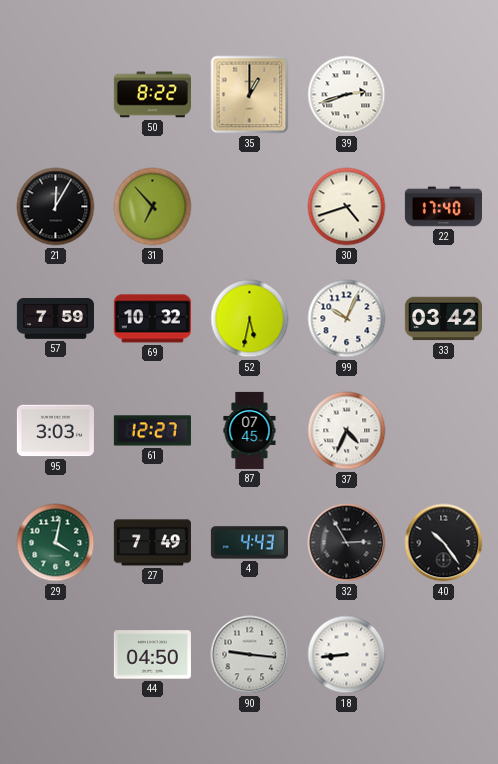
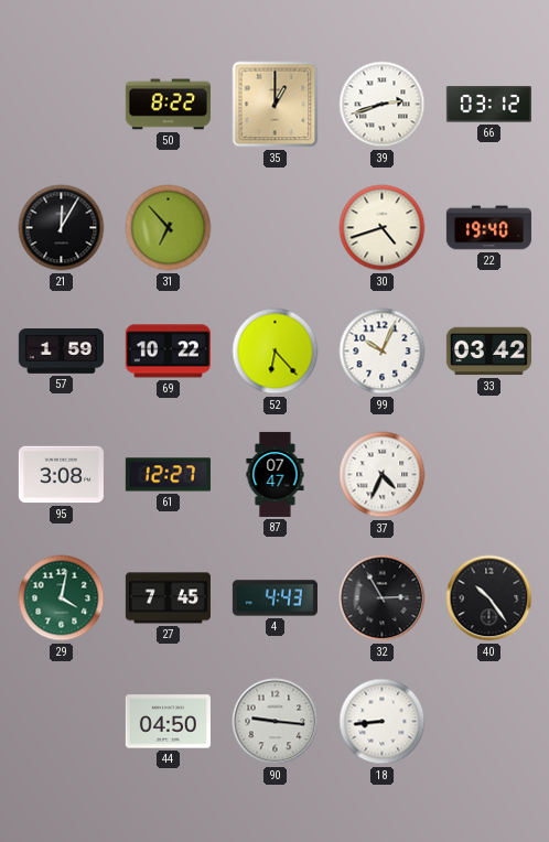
66: none -> 03:12
22: 17:40 -> 19:40
57: 7:59 -> 1:59
69: 10:32 -> 10:22
52: 5:32 -> 6:23
95: 3:03 -> 3:08
87: 07:45 -> 07:47
27: 7:49 -> 7:45
